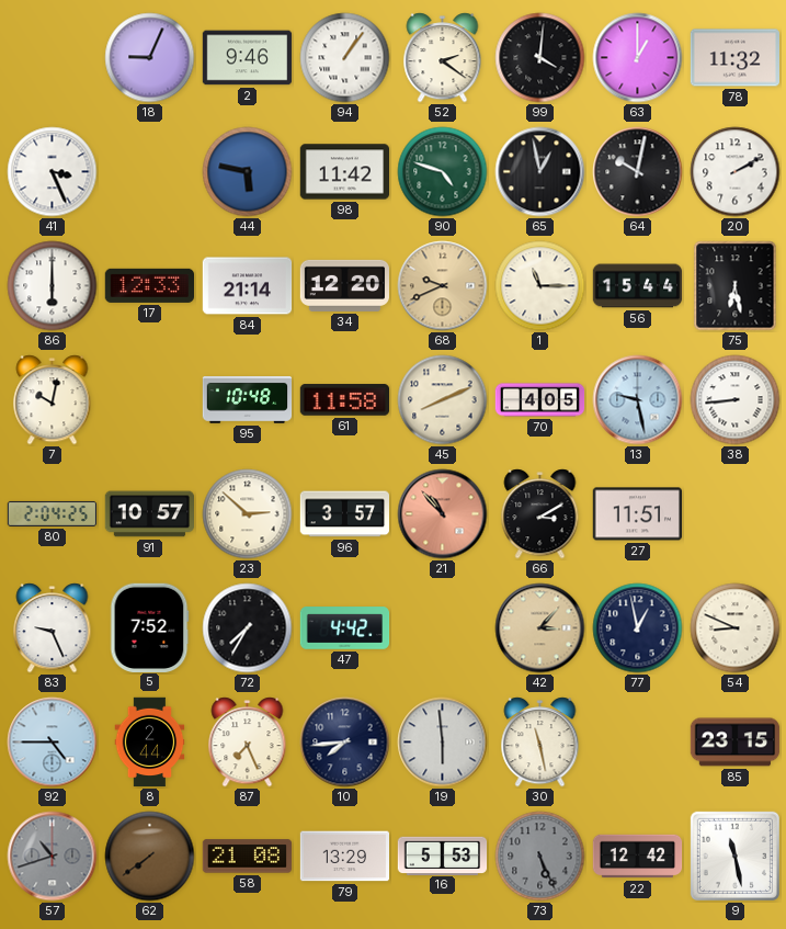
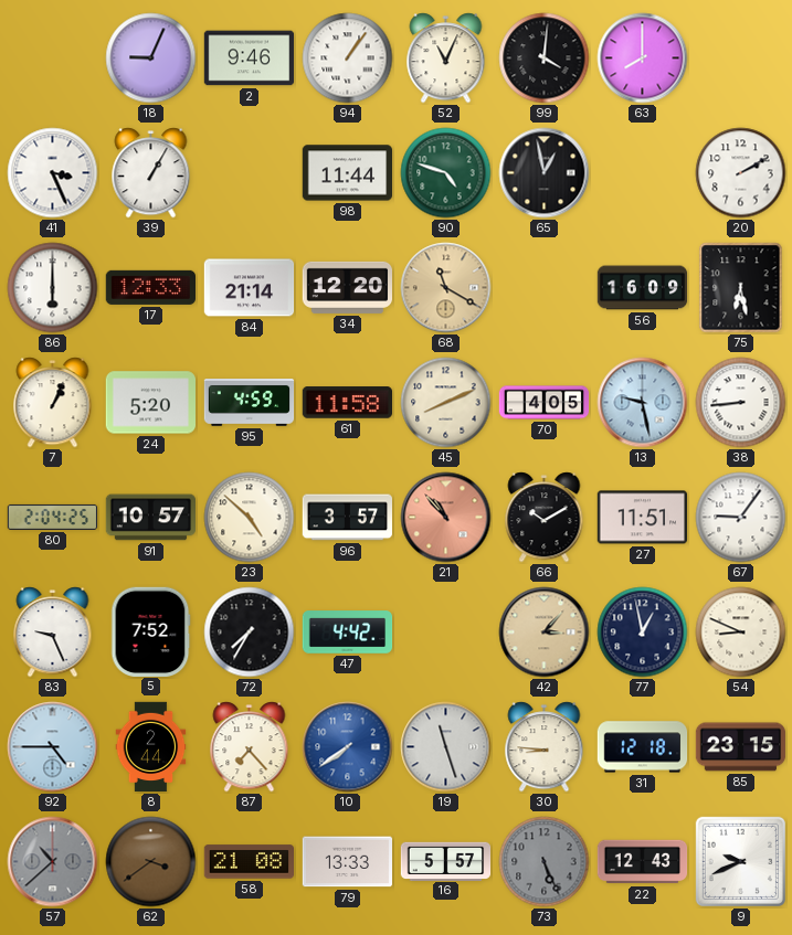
52: 2:21 -> 11:04
63: 1:00 -> 8:00
78: 11:32 -> none
39: none -> 1:05
44: 5:47 -> none
98: 11:42 -> 11:44
64: 10:02 -> none
68: 9:41 -> 11:20
1: 11:15 -> none
56: 15:44 -> 16:09
7: 10:02 -> 1:04
24: none -> 5:20
95: 10:48 -> 4:59
23: 2:52 -> 4:52
66: 3:10 -> 10:10
67: none -> 9:06
87: 7:26 -> 7:23
10: 7:44 -> 7:39
10 dial: navy -> blue
19: 5:59 -> 11:27
30: 11:28 -> 8:46
31: none -> 12:18
57: 10:42 -> 10:38
62: 7:39 -> 3:39
79: 13:29 -> 13:33
16: 5:53 -> 5:57
22: 12:42 -> 12:43
9: 11:28 -> 9:41
